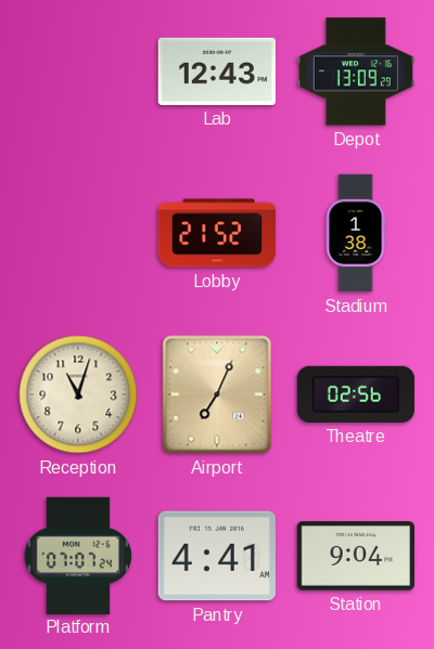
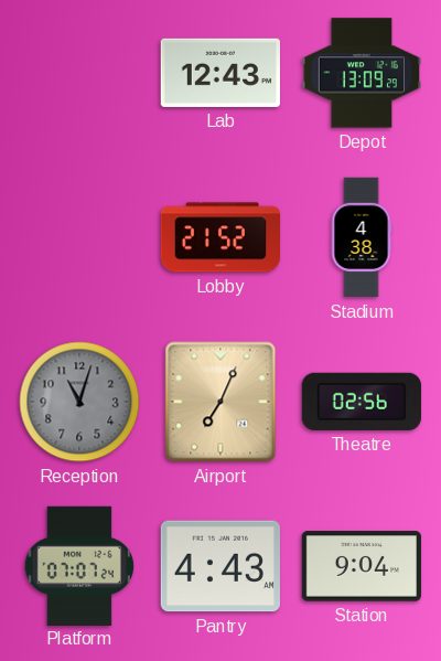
Stadium: 1:38 -> 4:38
Reception dial: cream -> grey
Pantry: 4:41 -> 4:43
